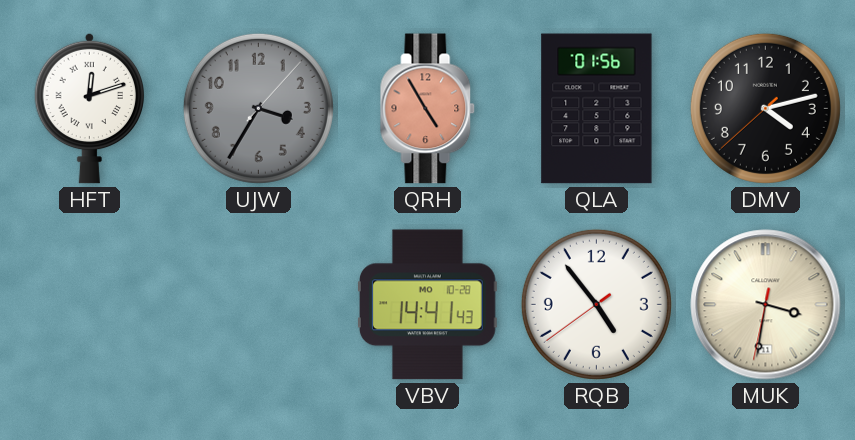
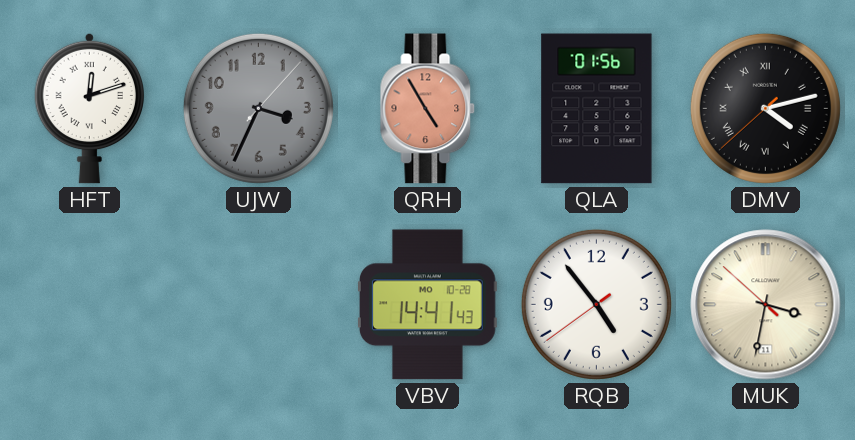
UJW: 3:35 -> 3:34
DMV numerals: Arabic -> Roman
MUK: 3:31:32 -> 3:31:52
